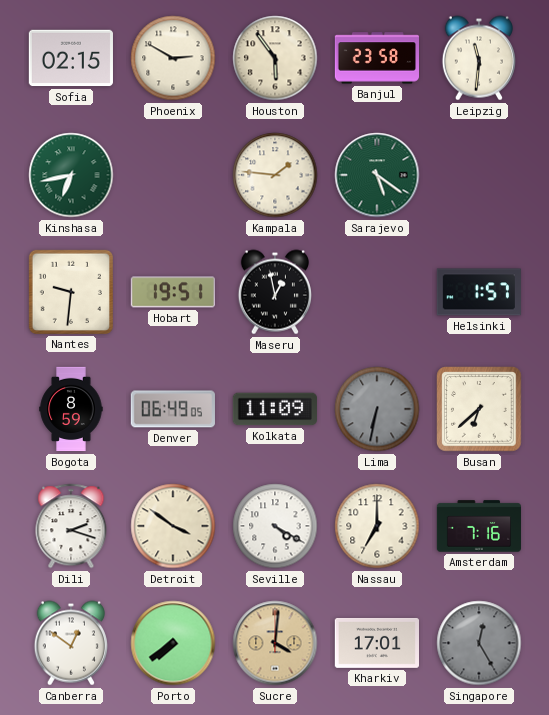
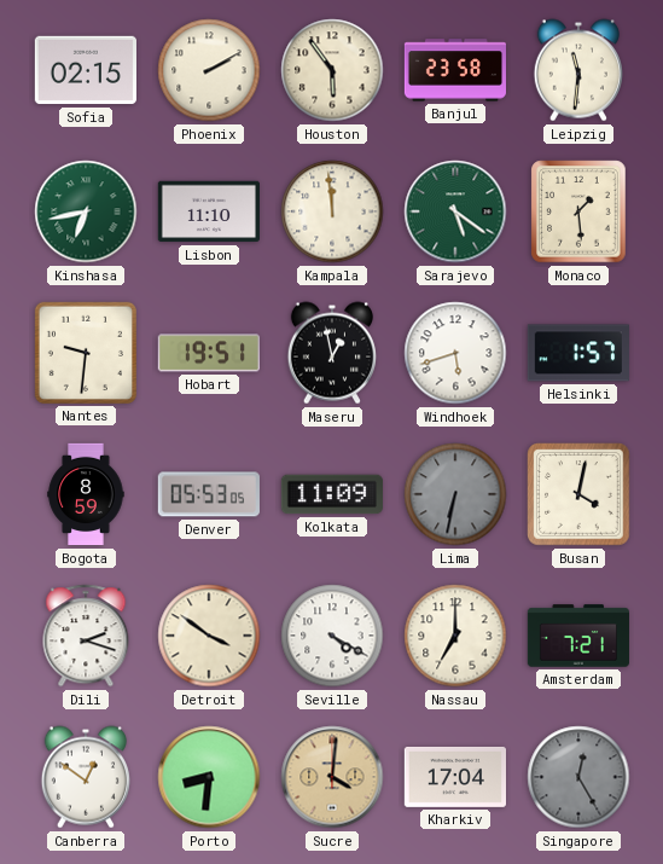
Phoenix: 2:50 -> 2:10
Lisbon: none -> 11:10
Kampala: 1:46 -> 11:59
Monaco: none -> 1:29
Windhoek: none -> 5:42
Denver: 06:49 -> 05:53
Busan: 6:38 -> 4:02
Amsterdam: 7:16 -> 7:21
Porto: 7:39 -> 8:31
Kharkiv: 17:01 -> 17:04
